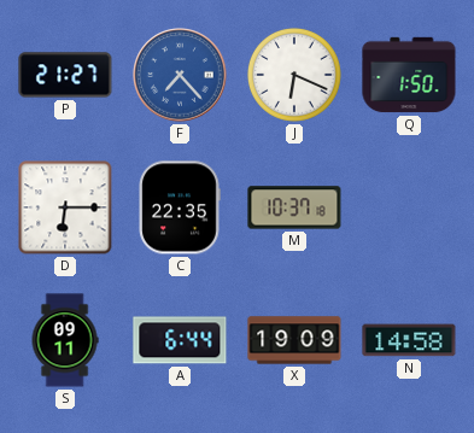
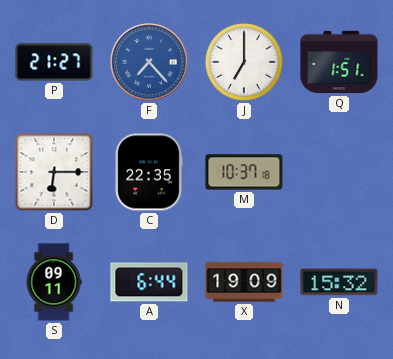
J: 6:19 -> 7:00
Q: 1:50 -> 1:51
N: 14:58 -> 15:32
